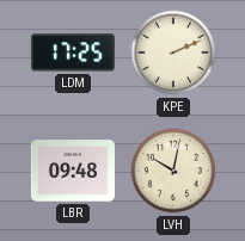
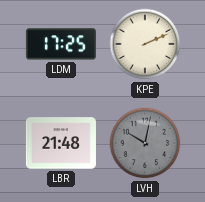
LBR: 09:48 -> 21:48
LVH dial: cream -> grey
